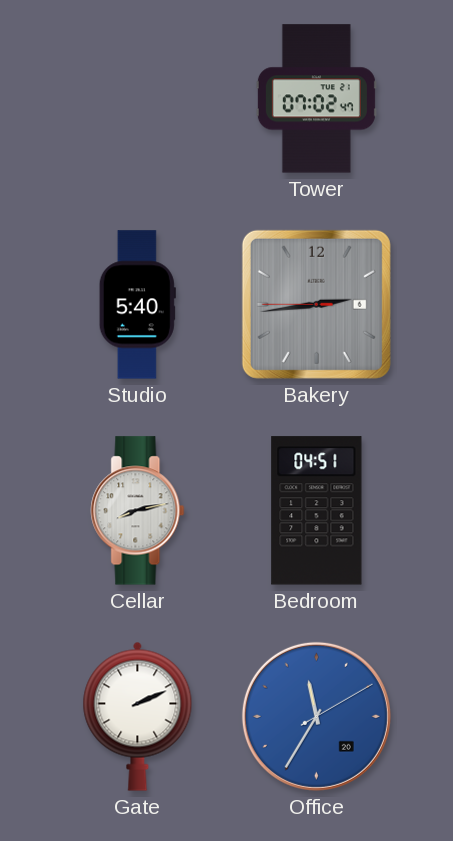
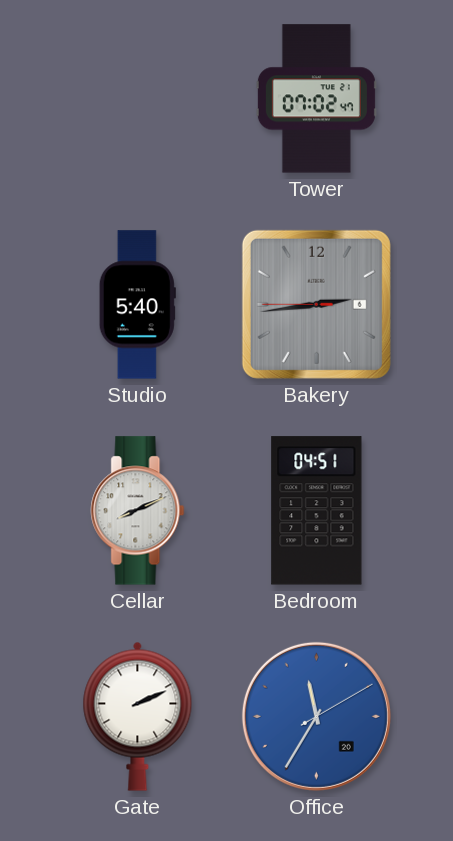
Cellar: 8:13 -> 8:11
